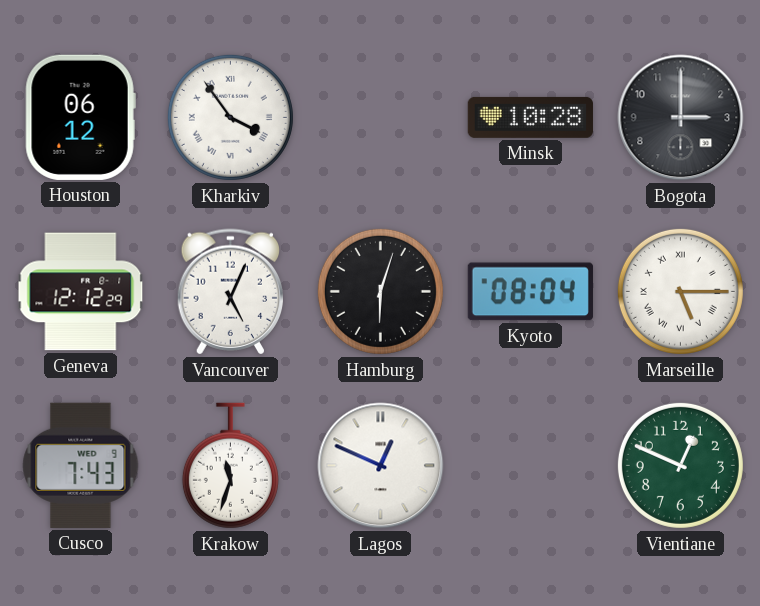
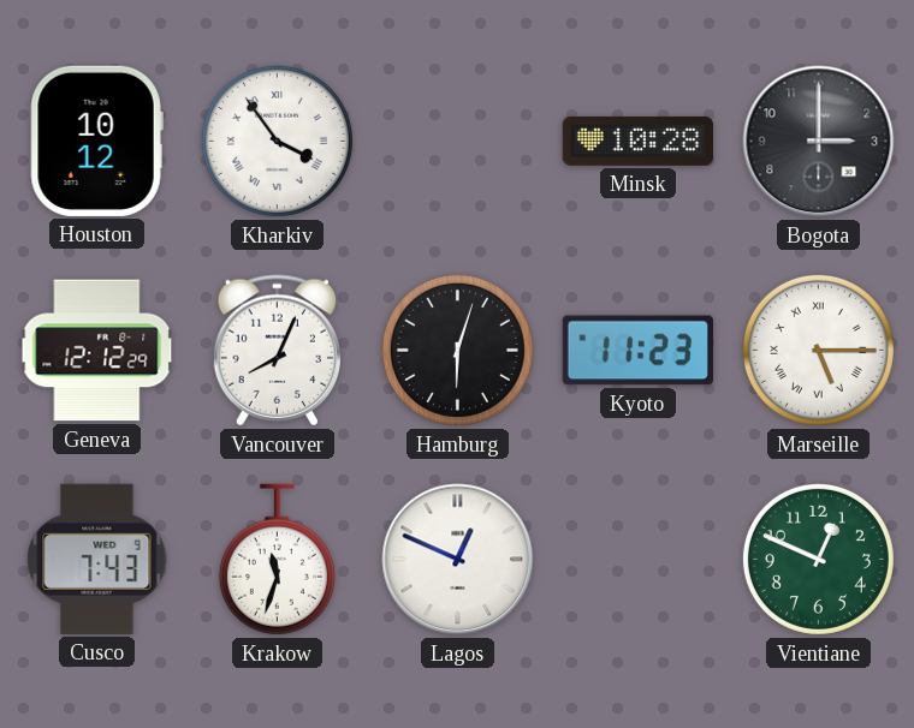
Houston: 06:12 -> 10:12
Vancouver: 5:04 -> 8:04
Kyoto: 08:04 -> 11:23
